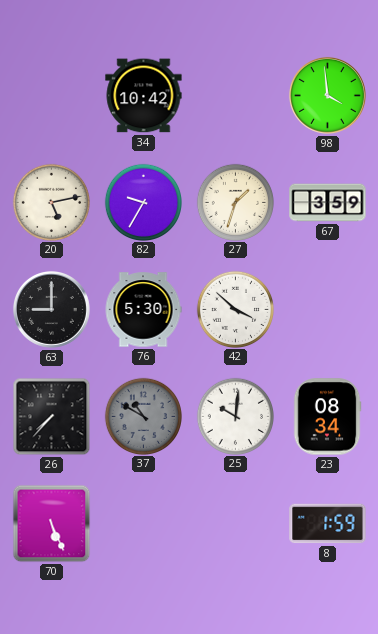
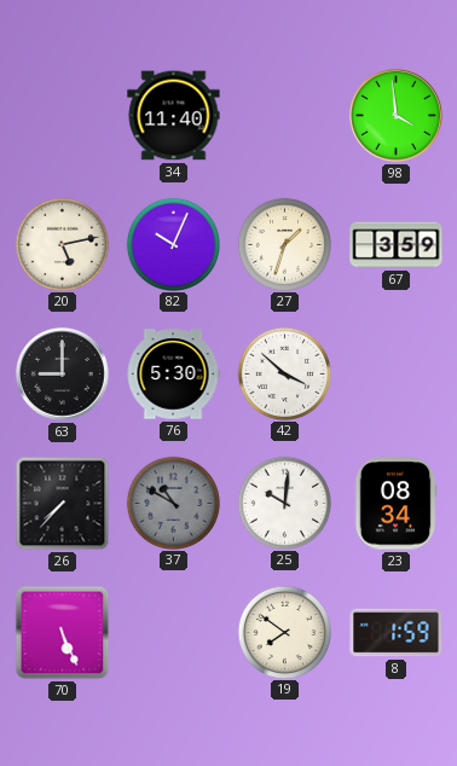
34: 10:42 -> 11:40
82: 9:35 -> 10:04
19: none -> 7:51
